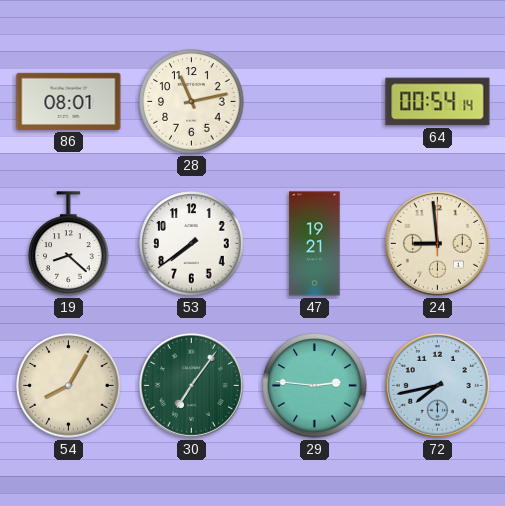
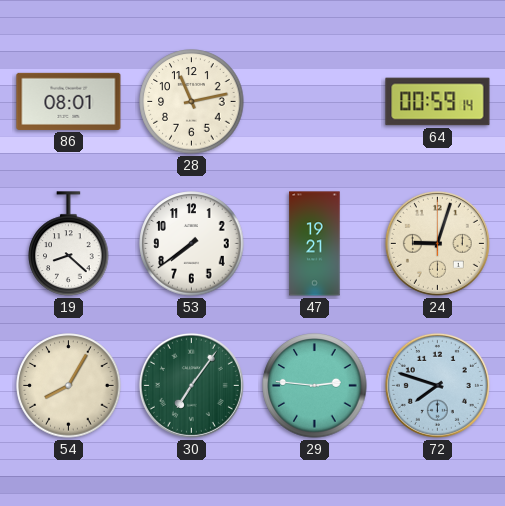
64: 00:54 -> 00:59
24: 8:59 -> 9:03
72: 7:43 -> 7:48
